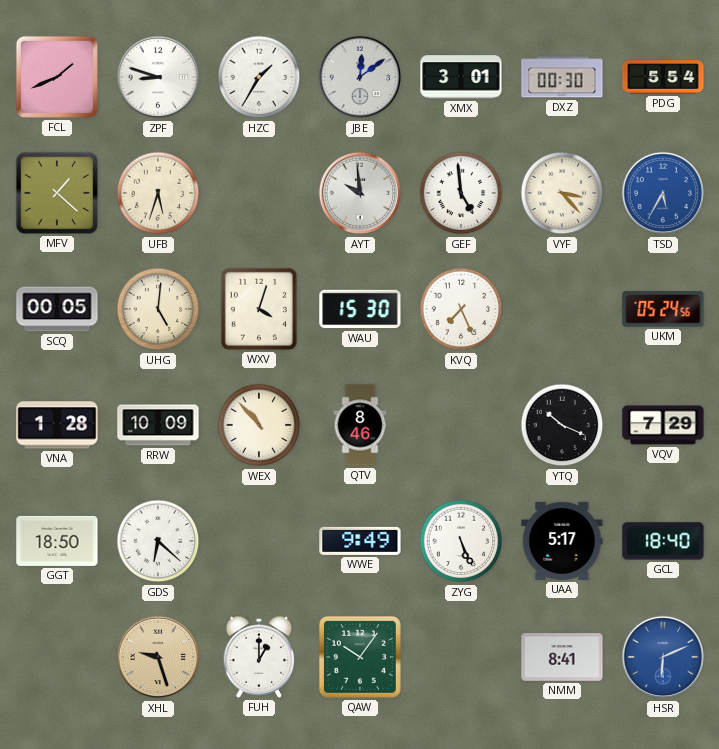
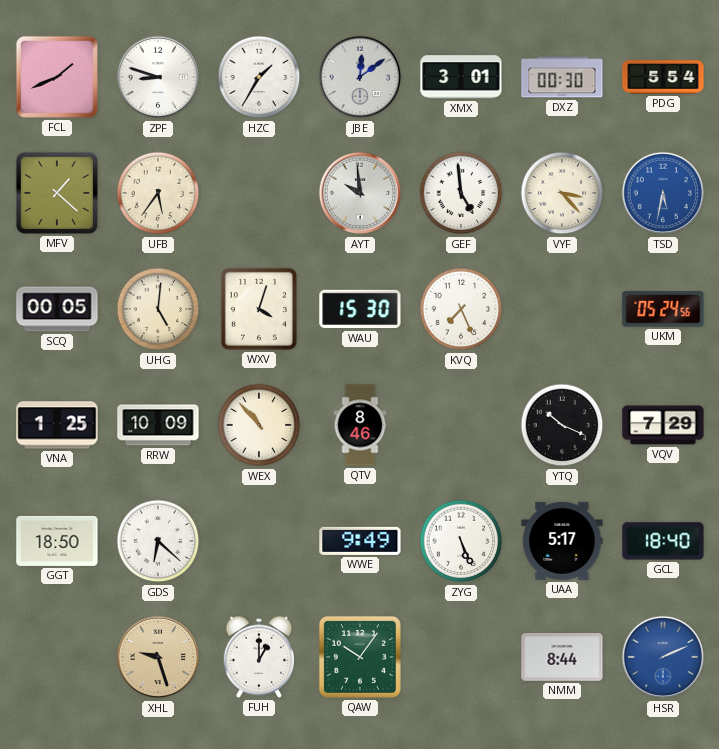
UFB: 5:33 -> 5:36
TSD: 5:35 -> 5:32
VNA: 1:28 -> 1:25
NMM: 8:41 -> 8:44
HSR: 6:11 -> 2:11
